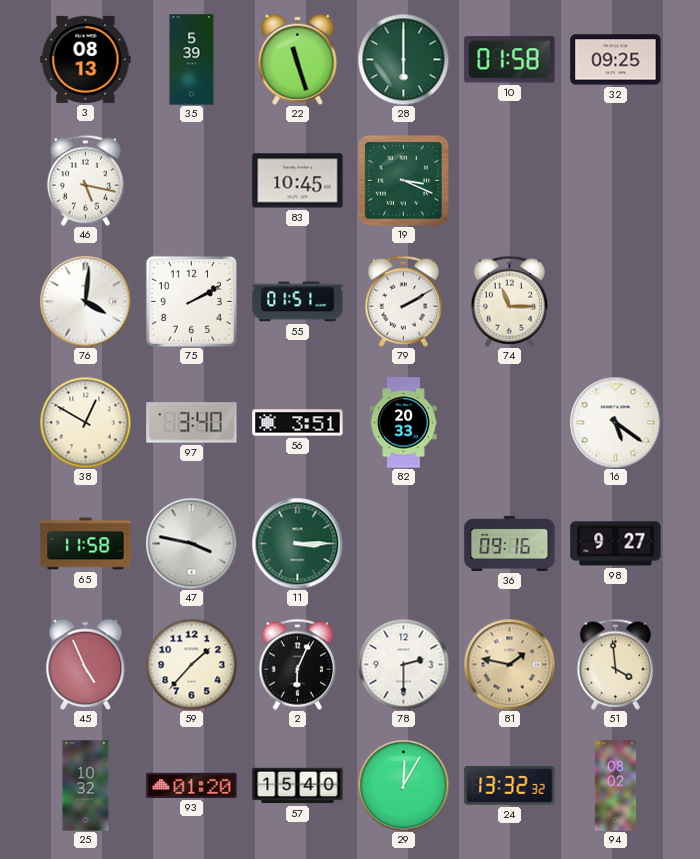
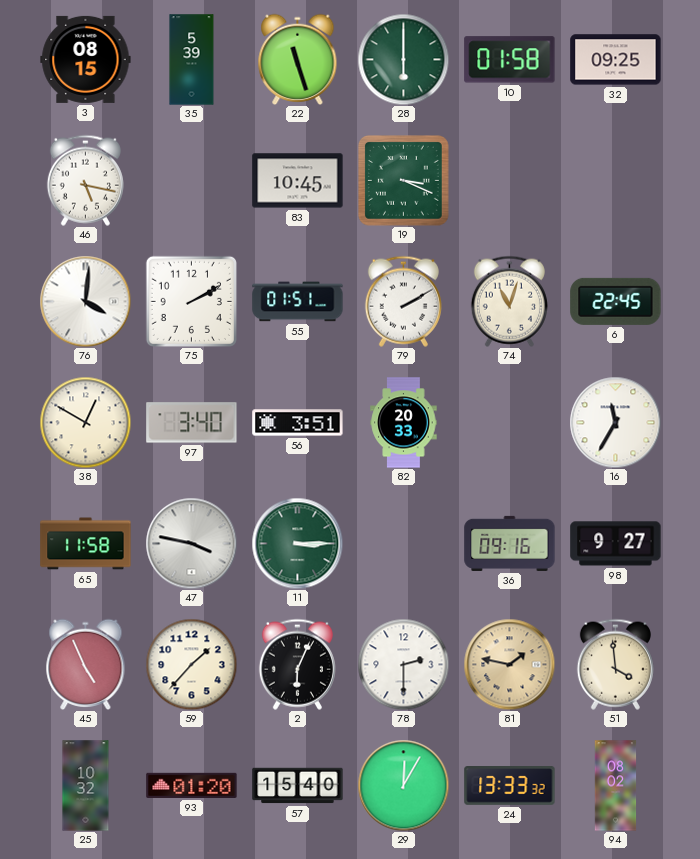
3: 08:13 -> 08:15
74: 11:15 -> 11:03
6: none -> 22:45
16: 5:21 -> 11:35
24: 13:32 -> 13:33
